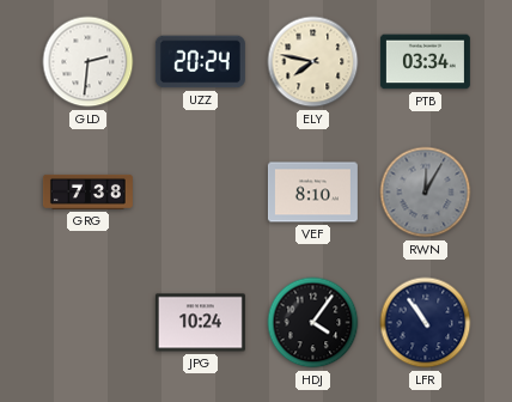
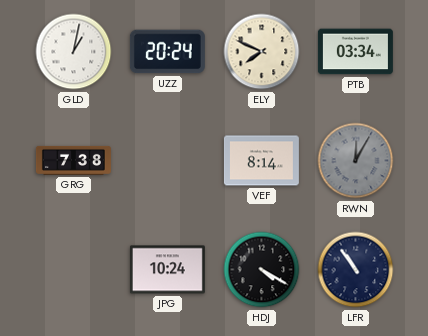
GLD: 2:31 -> 1:02
ELY: 7:47 -> 7:49
VEF: 8:10 -> 8:14
HDJ: 4:06 -> 4:20
